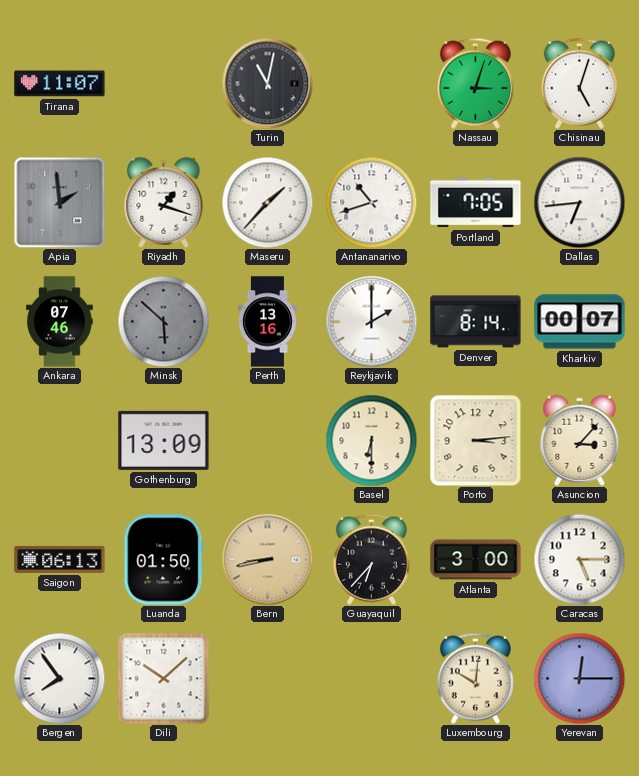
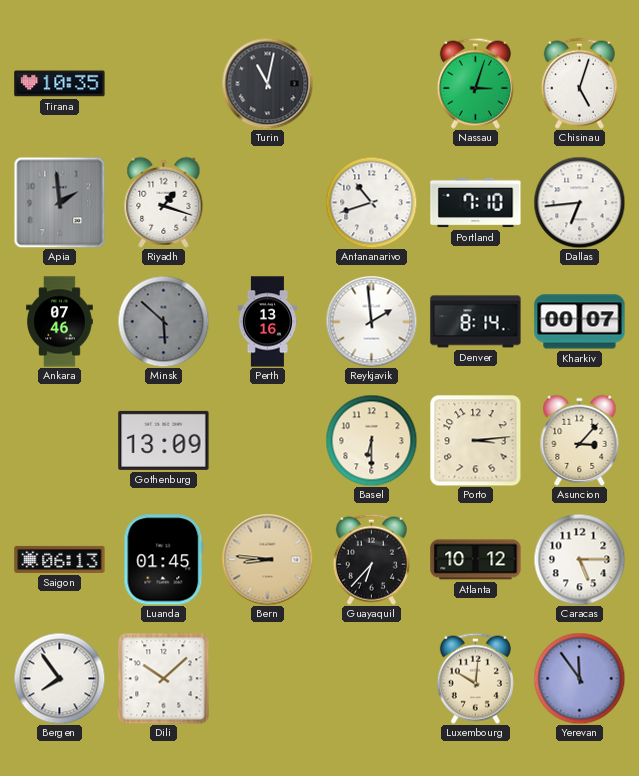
Tirana: 11:07 -> 10:35
Maseru: 1:37 -> none
Portland: 7:05 -> 7:10
Reykjavik: 2:00 -> 1:59
Luanda: 01:50 -> 01:45
Bern: 8:43 -> 8:46
Atlanta: 3:00 -> 10:12
Yerevan: 12:15 -> 11:54
